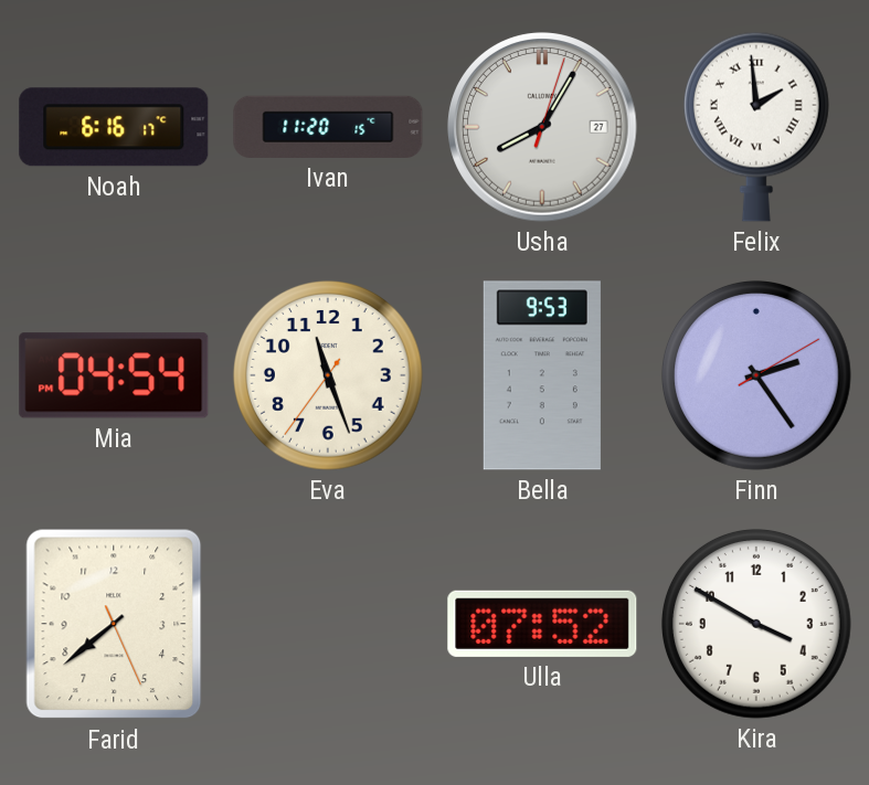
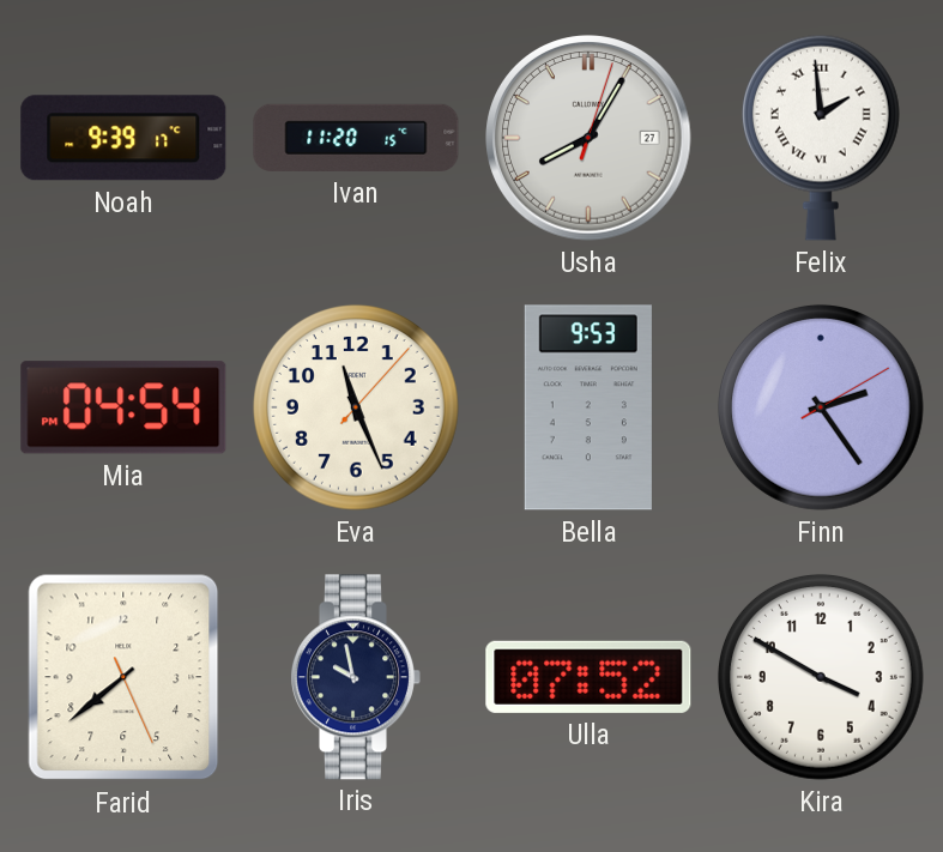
Noah: 6:16 -> 9:39
Eva: 11:26:36 -> 11:26:07
Iris: none -> 9:58
